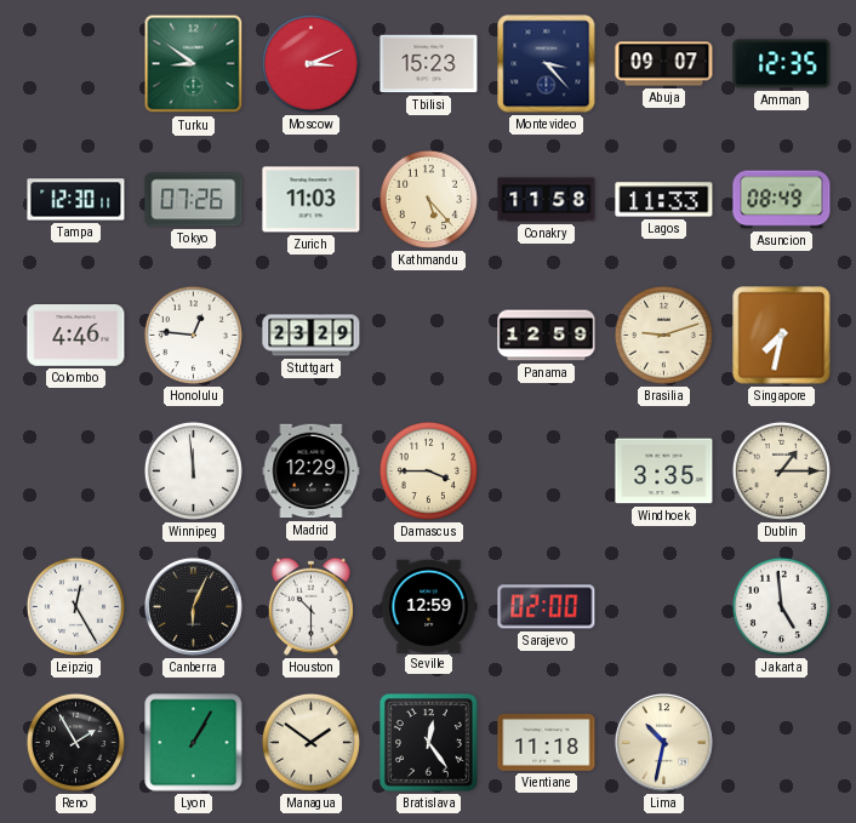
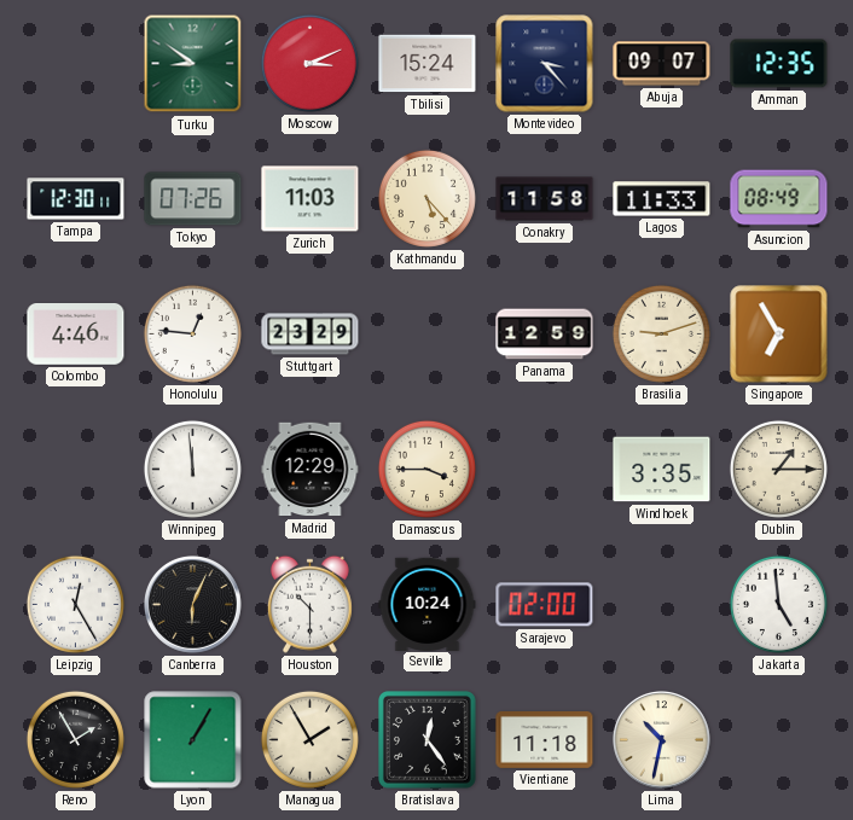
Tbilisi: 15:23 -> 15:24
Singapore: 7:32 -> 6:55
Seville: 12:59 -> 10:24
Managua: 1:51 -> 1:55
